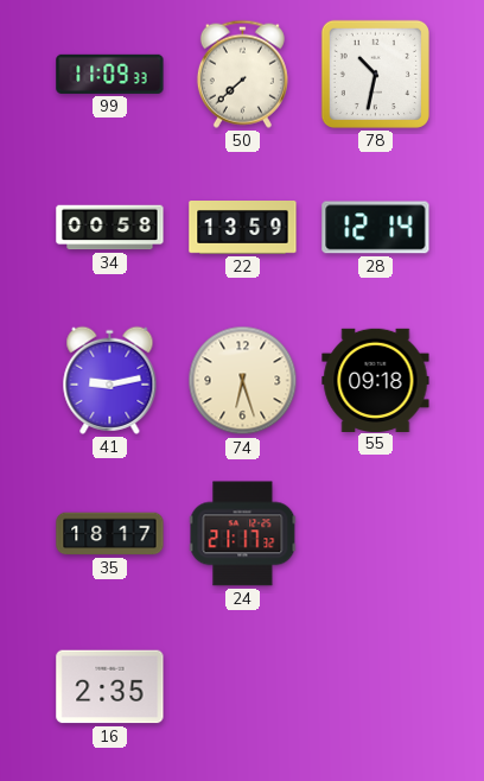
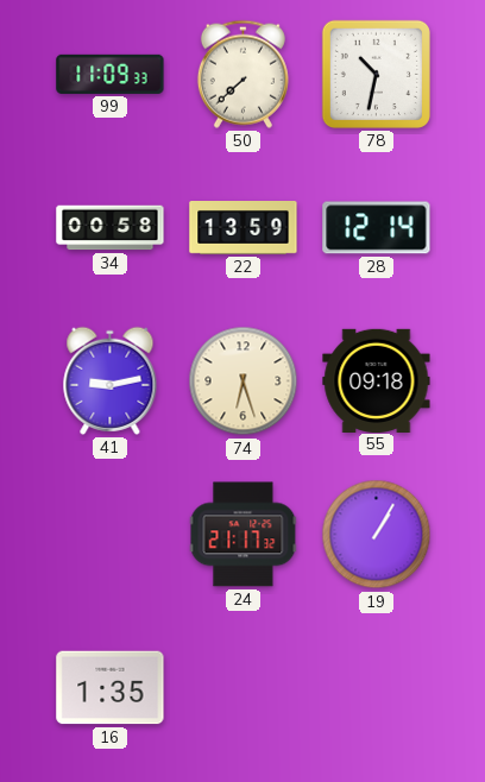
35: 18:17 -> none
19: none -> 1:05
16: 2:35 -> 1:35
